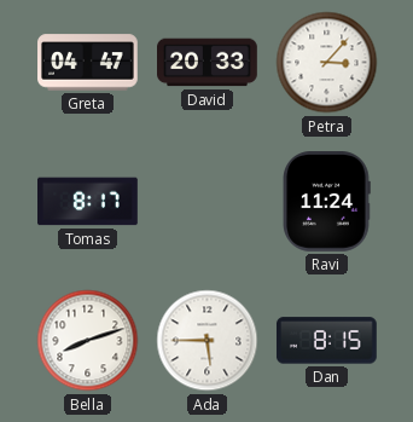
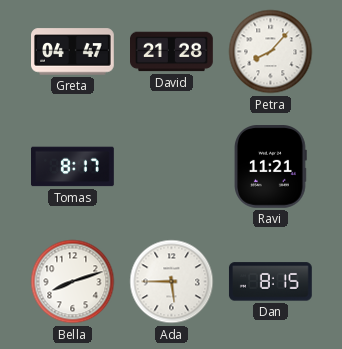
David: 20:33 -> 21:28
Petra: 3:07 -> 8:07
Ravi: 11:24 -> 11:21
